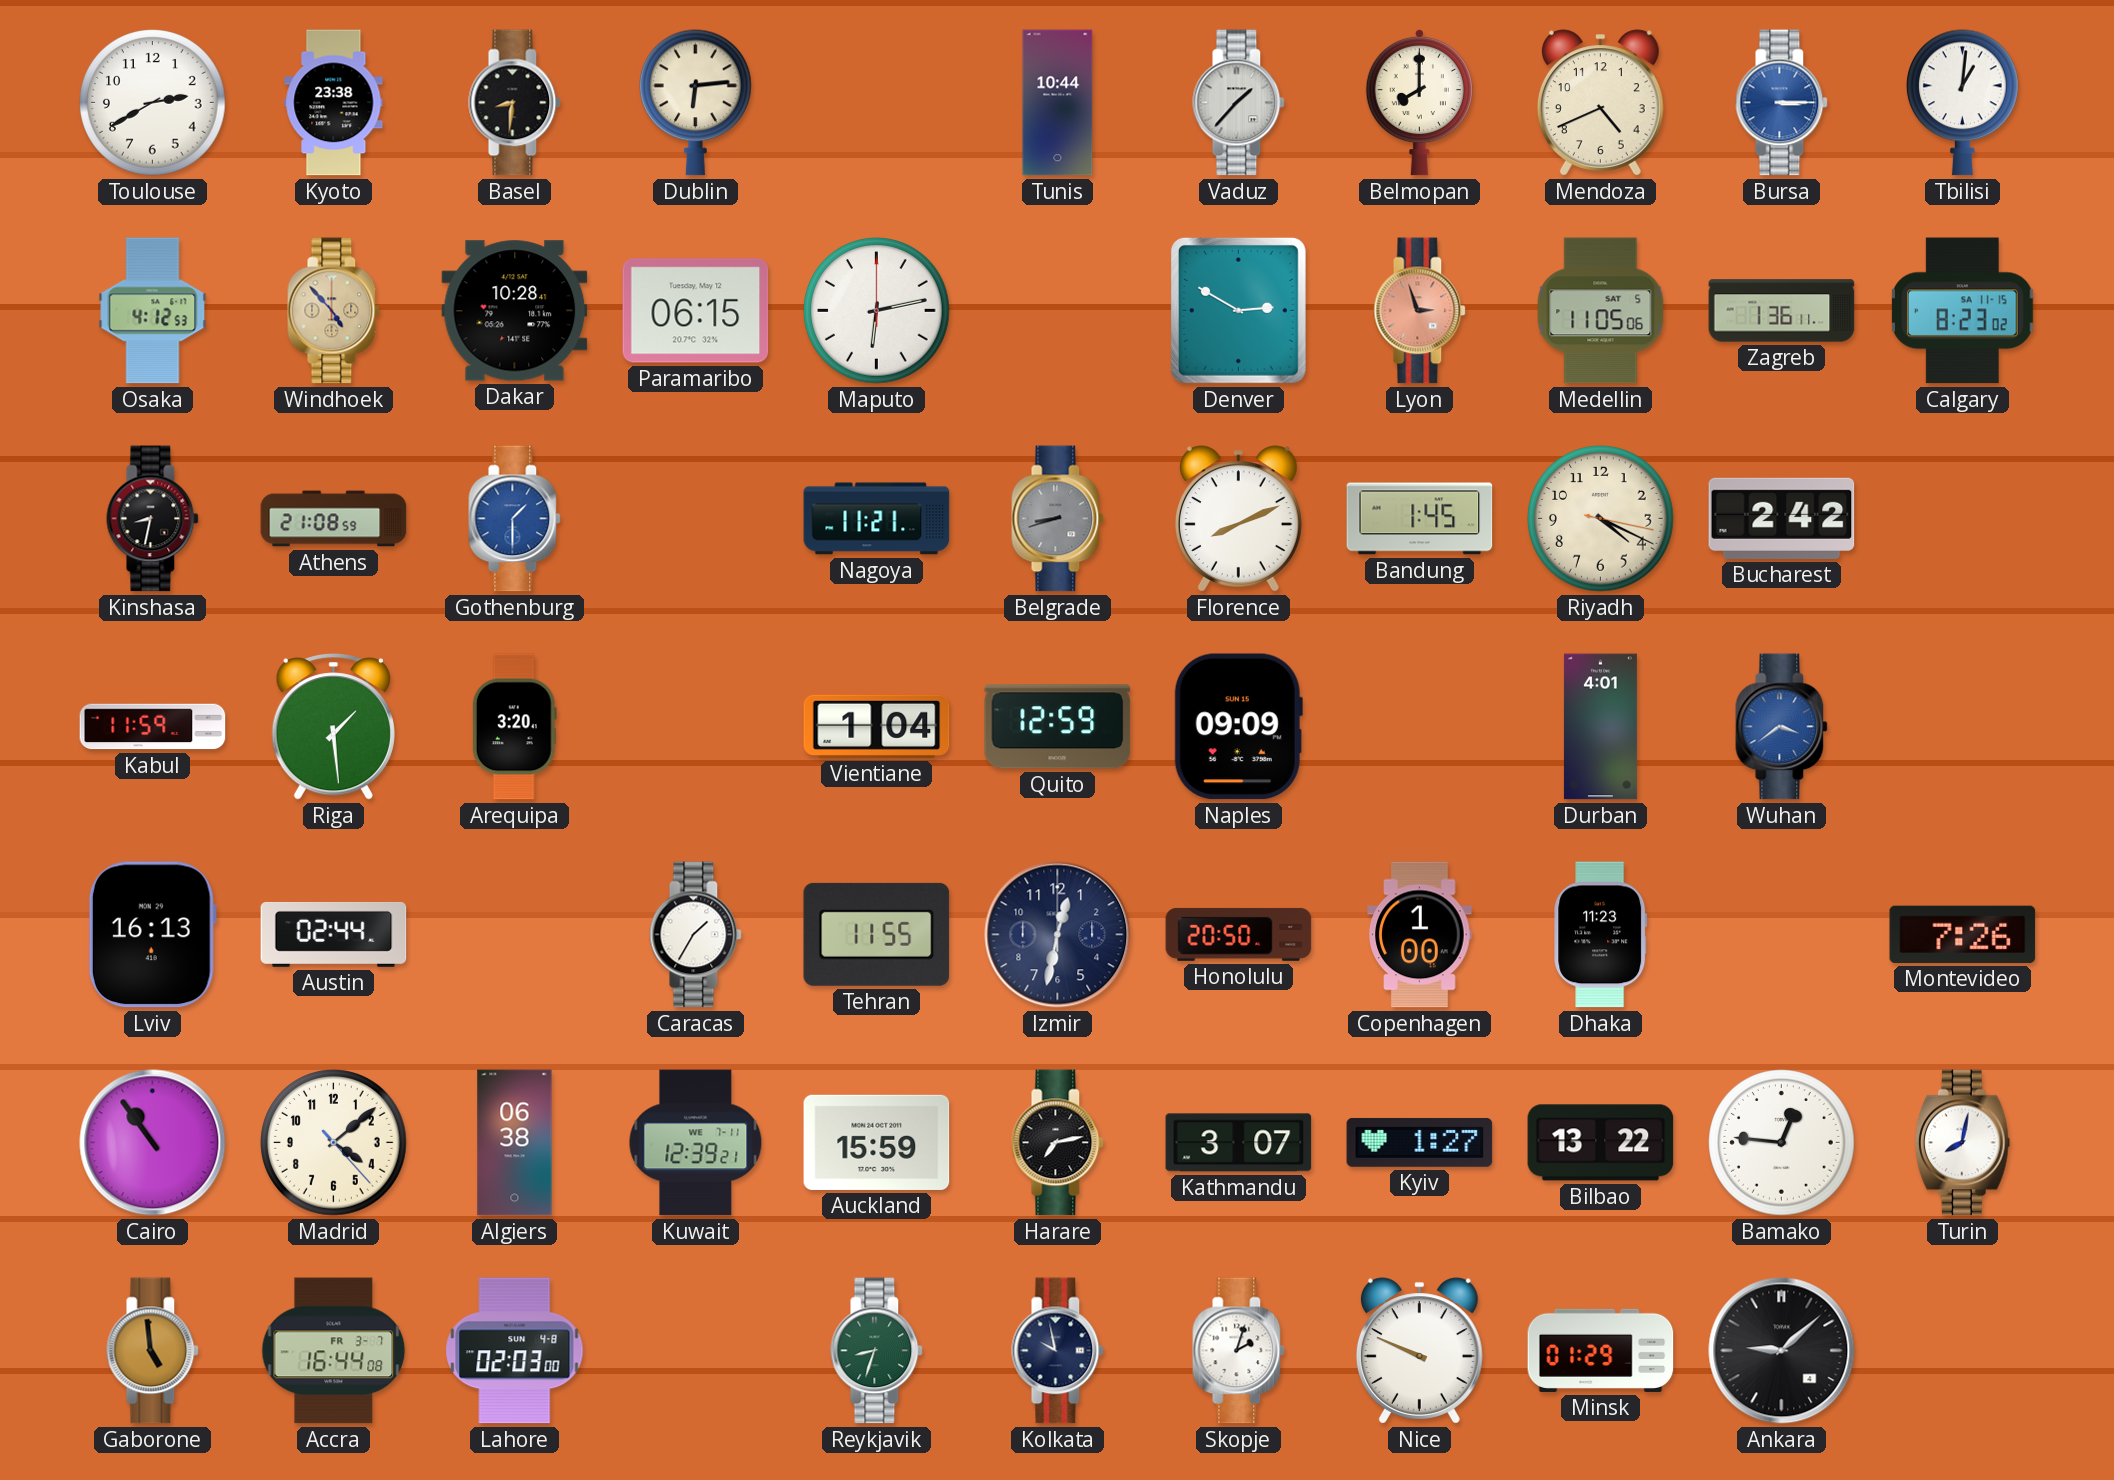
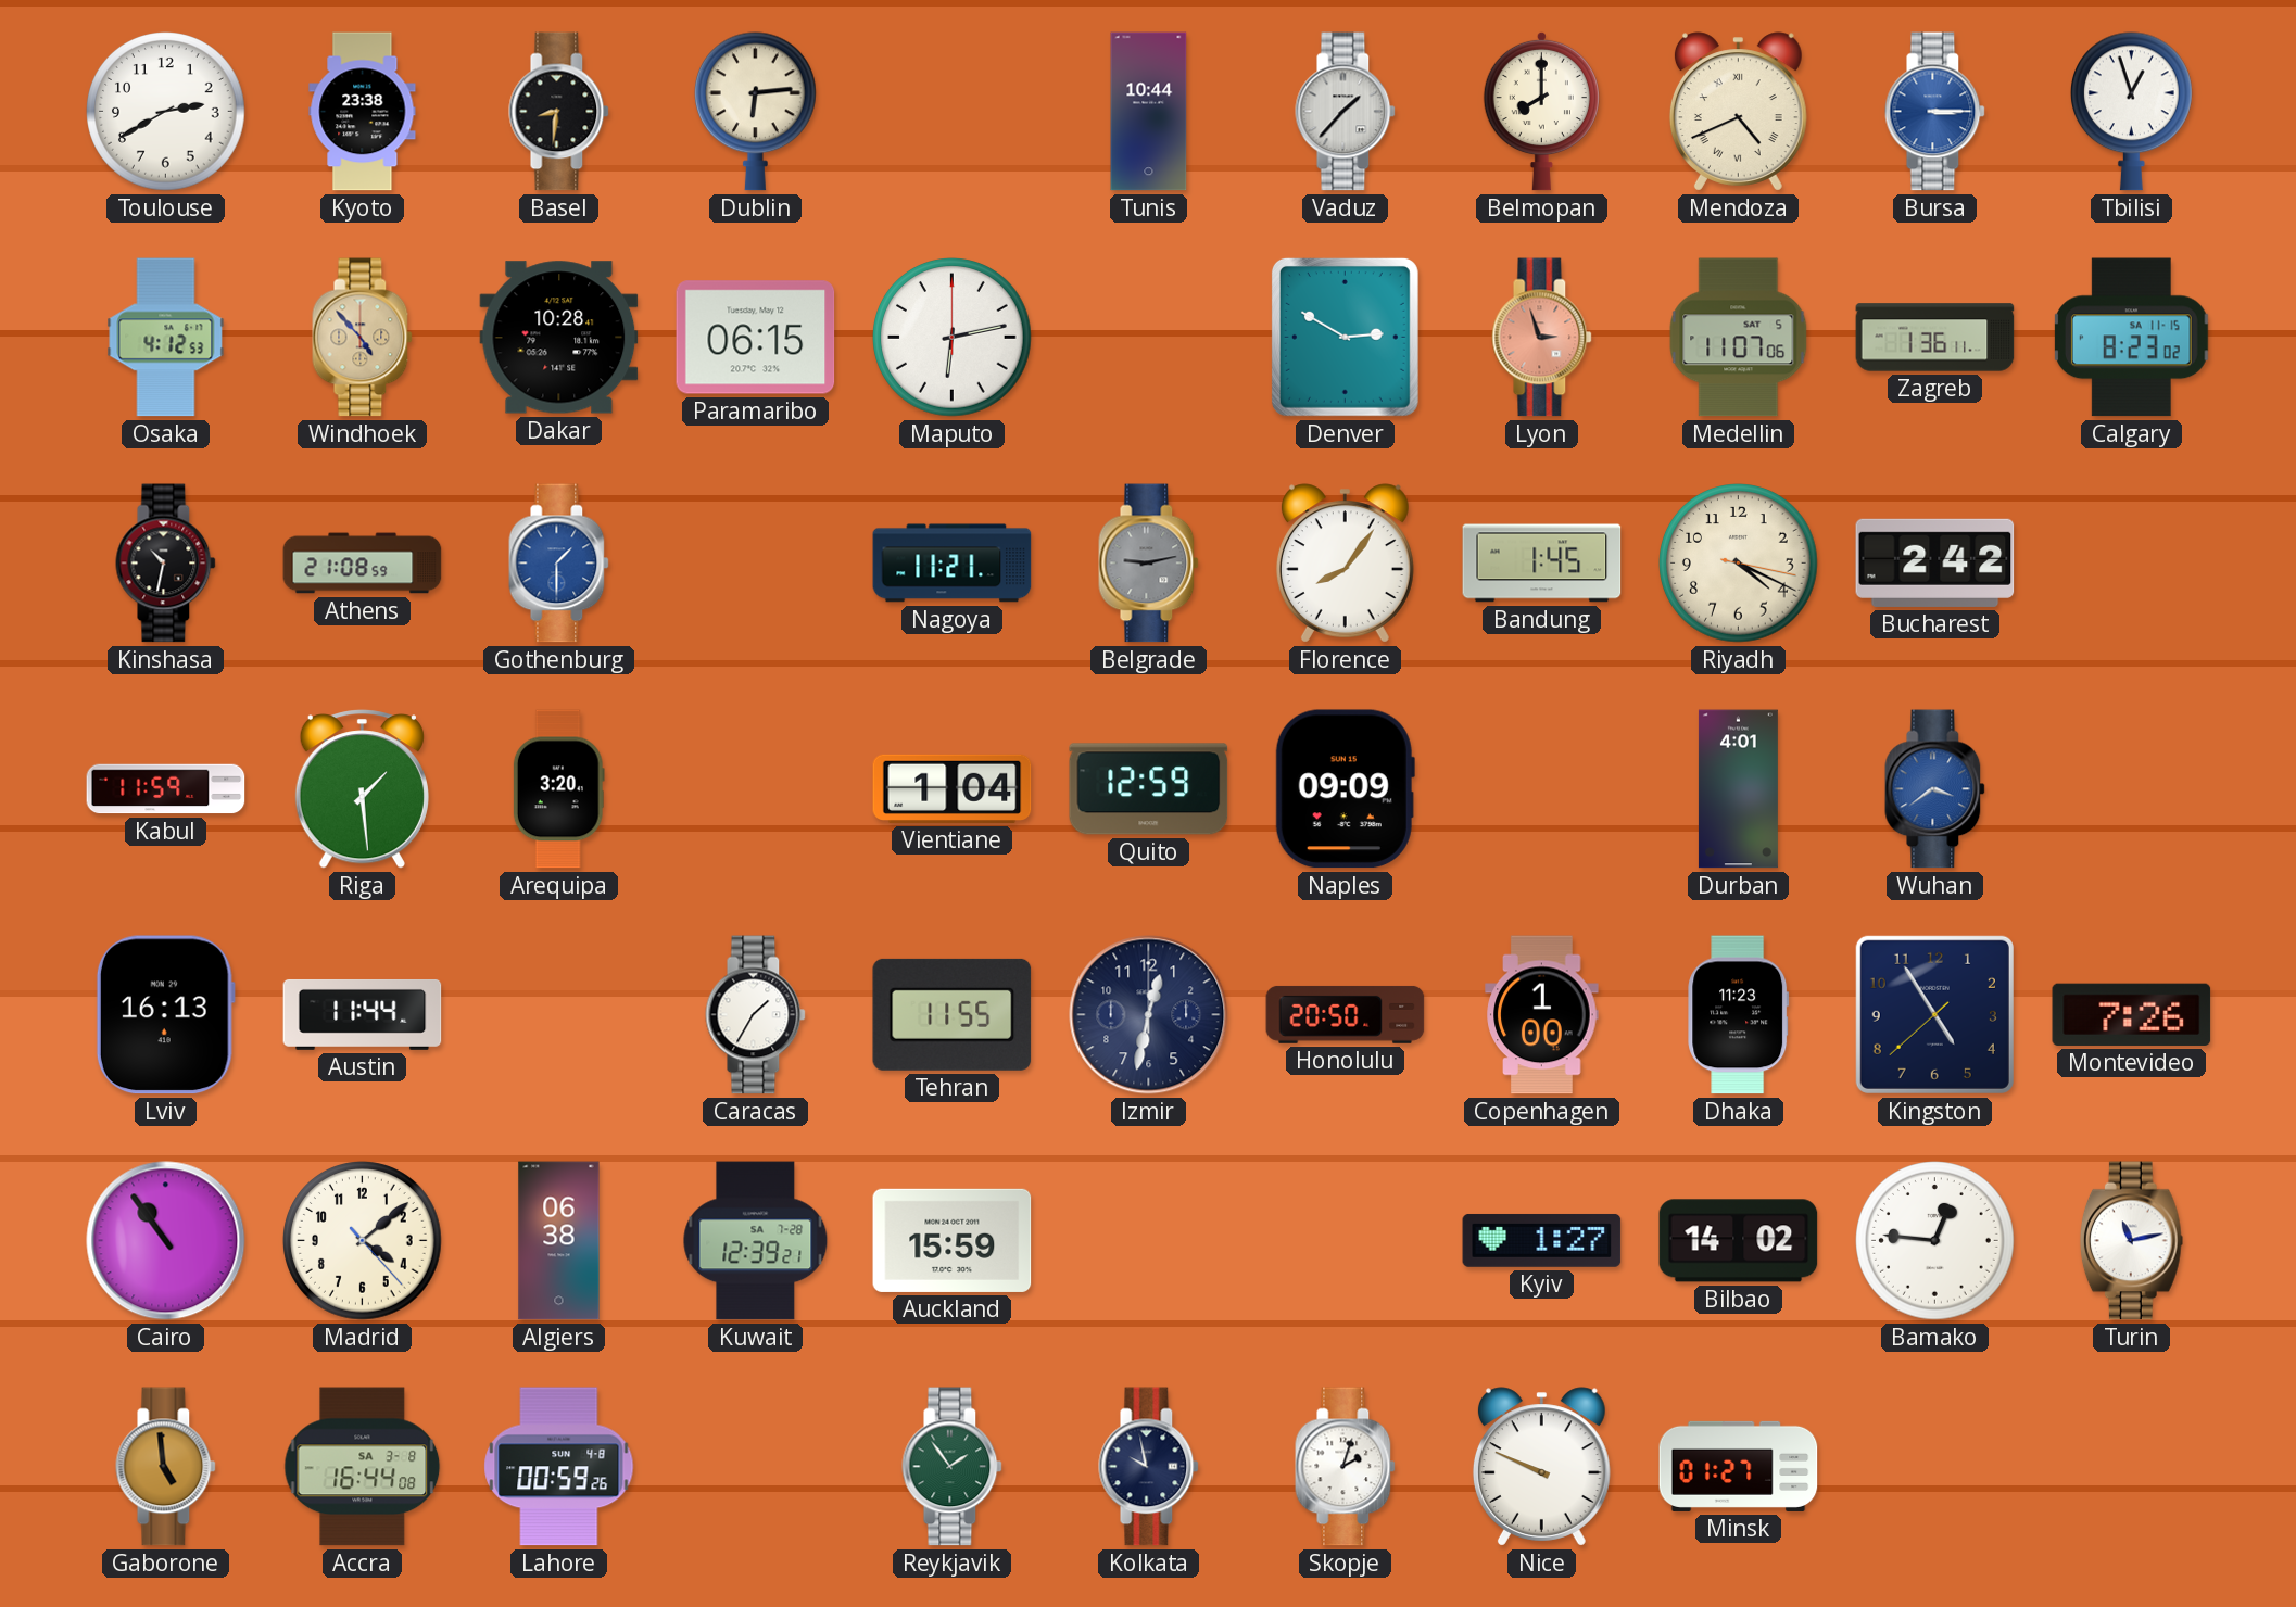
Mendoza numerals: Arabic -> Roman
Tbilisi: 1:01 -> 12:57
Medellin: 11:05 -> 11:07
Kinshasa: 8:32 -> 10:32
Belgrade: 8:42 -> 9:13
Florence: 8:11 -> 8:06
Austin: 02:44 -> 11:44
Kingston: none -> 4:54
Kuwait date: WE 7-11 -> SA 7-28
Harare: 7:13 -> none
Kathmandu: 3:07 -> none
Bilbao: 13:22 -> 14:02
Turin: 8:02 -> 11:13
Accra date: FR 3-7 -> SA 3-8
Lahore: 02:03 -> 00:59
Reykjavik: 8:33 -> 1:54
Minsk: 01:29 -> 01:27
Ankara: 9:08 -> none
